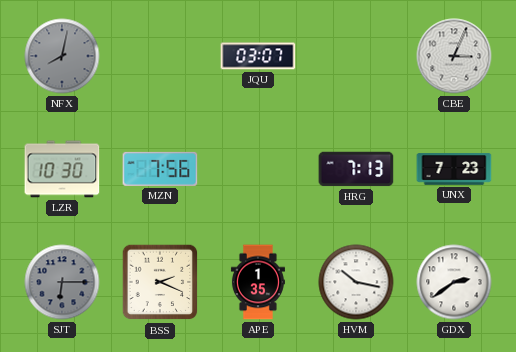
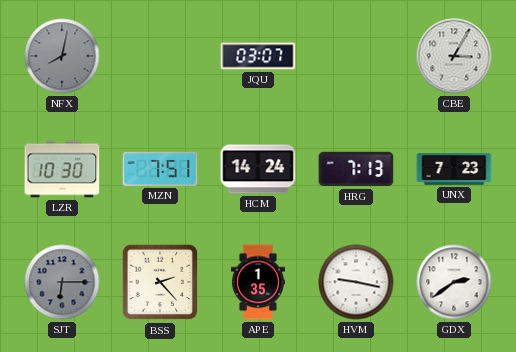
CBE: 3:04 -> 3:05
MZN: 7:56 -> 7:51
HCM: none -> 14:24
BSS: 2:19 -> 2:23
HVM: 10:17 -> 9:17
